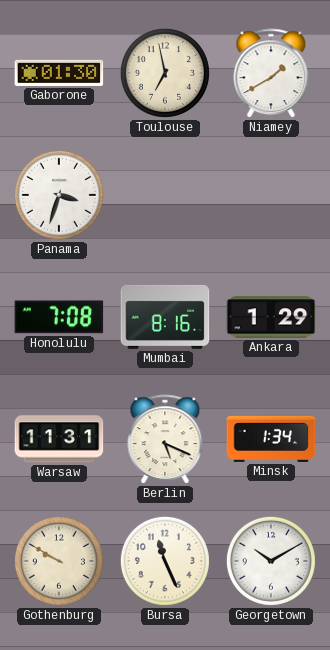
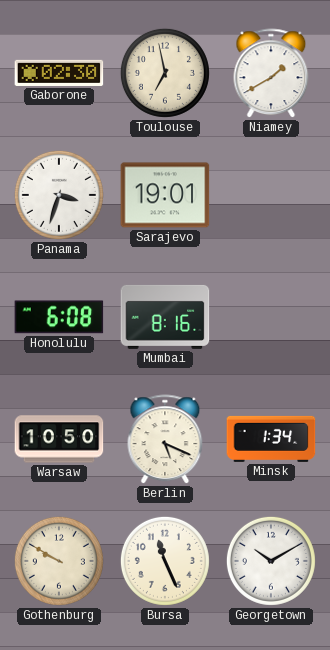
Gaborone: 01:30 -> 02:30
Sarajevo: none -> 19:01
Honolulu: 7:08 -> 6:08
Ankara: 1:29 -> none
Warsaw: 11:31 -> 10:50
